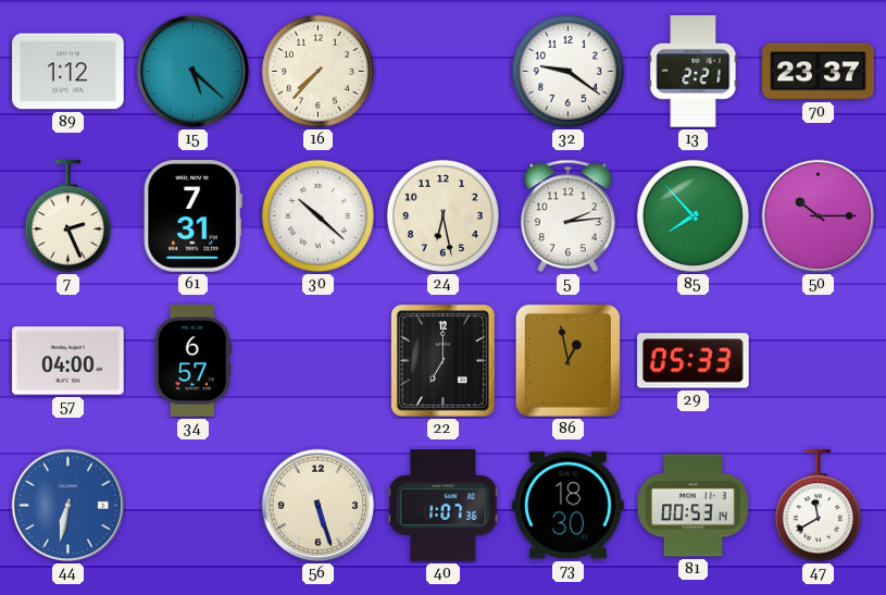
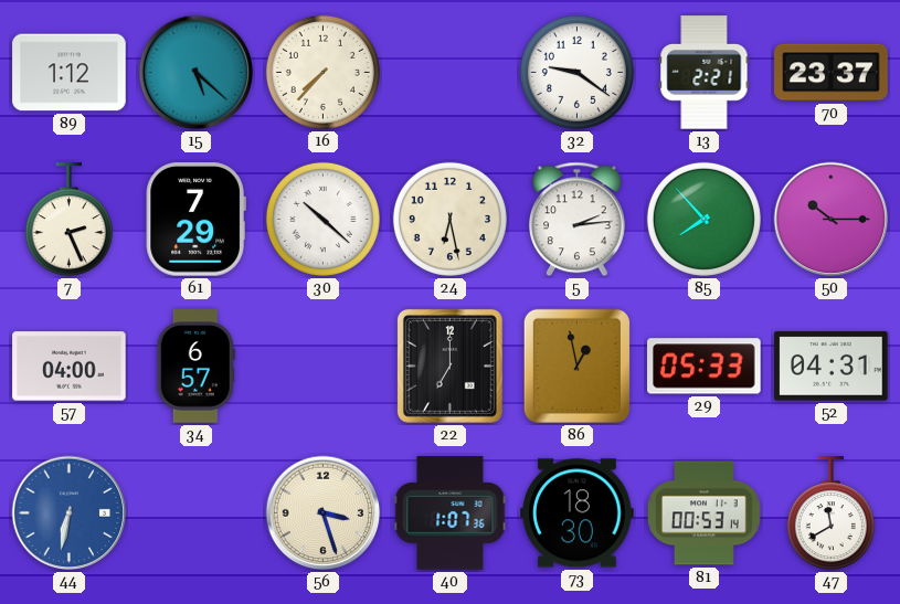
61: 7:31 -> 7:29
52: none -> 04:31
56: 5:27 -> 3:27
